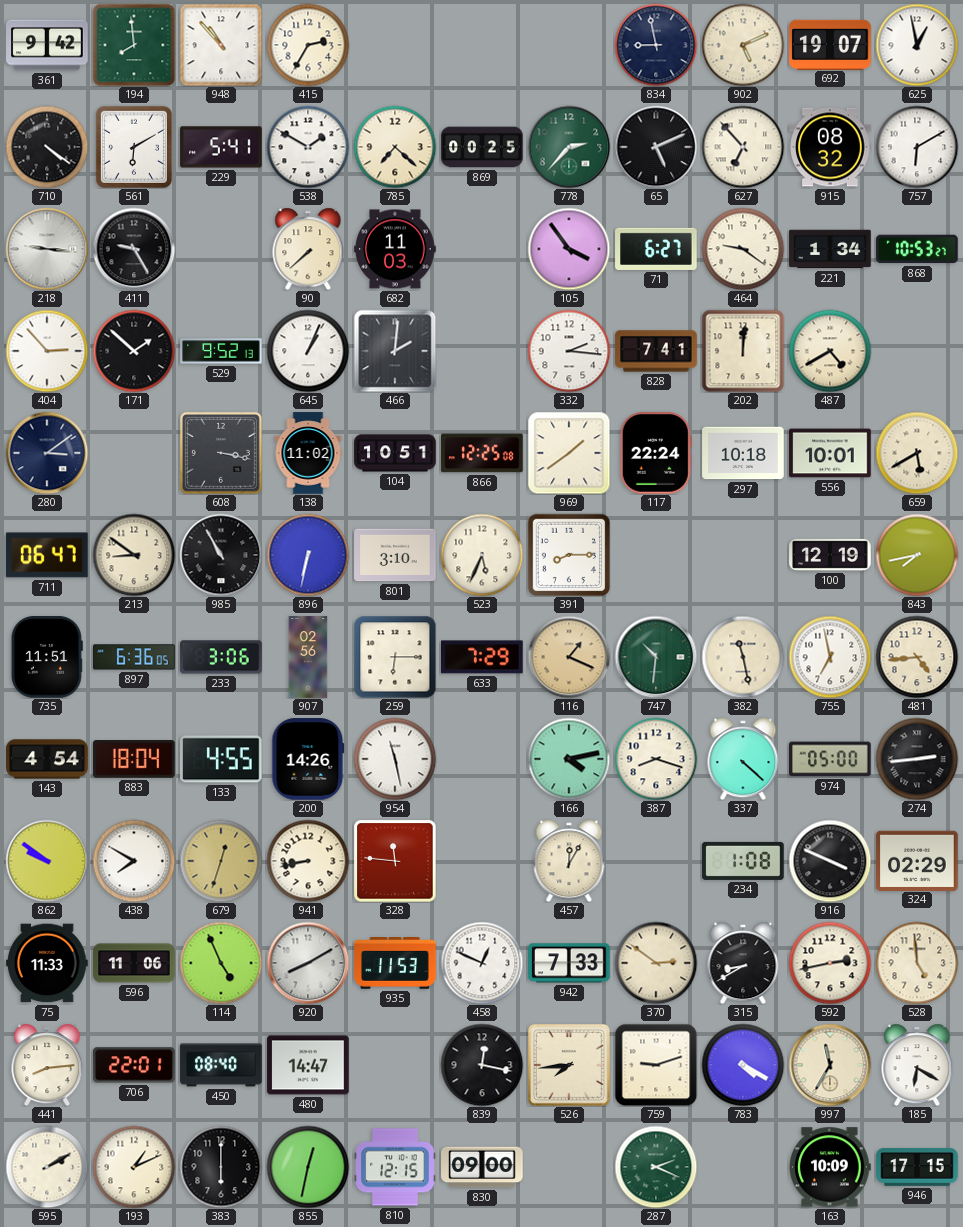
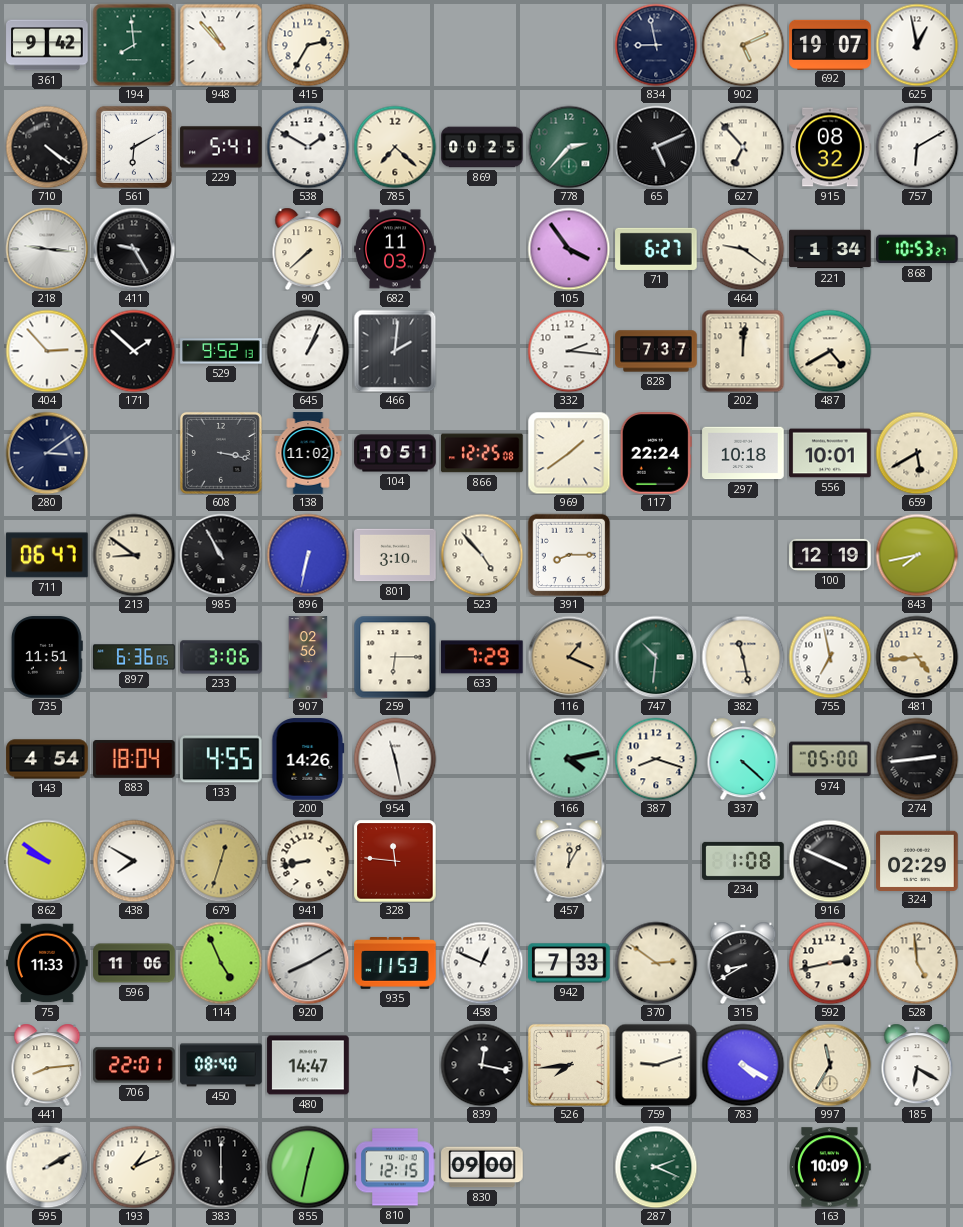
828: 7:41 -> 7:37
523: 5:34 -> 4:53
946: 17:15 -> none
